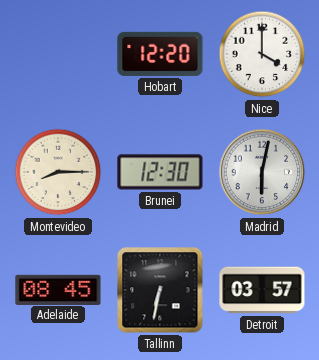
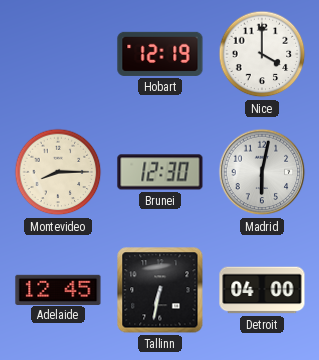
Hobart: 12:20 -> 12:19
Adelaide: 08:45 -> 12:45
Detroit: 03:57 -> 04:00
